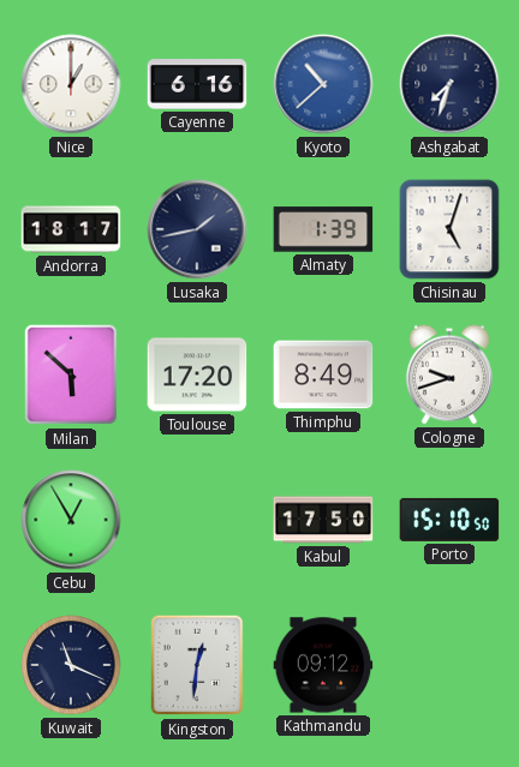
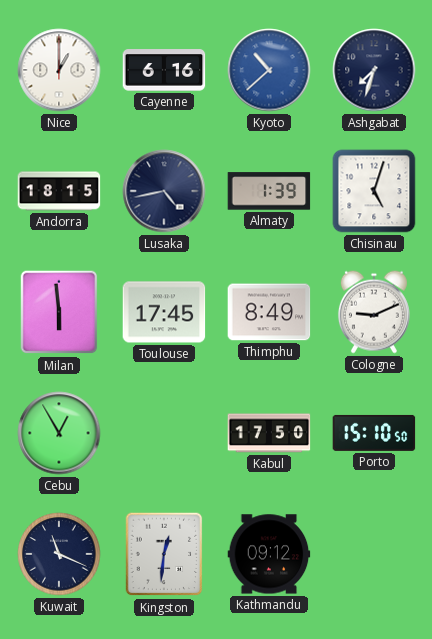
Andorra: 18:17 -> 18:15
Lusaka: 1:43 -> 4:43
Milan: 5:52 -> 5:59
Toulouse: 17:20 -> 17:45
Cologne: 9:42 -> 9:11
